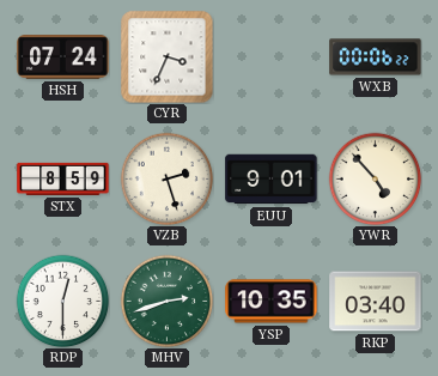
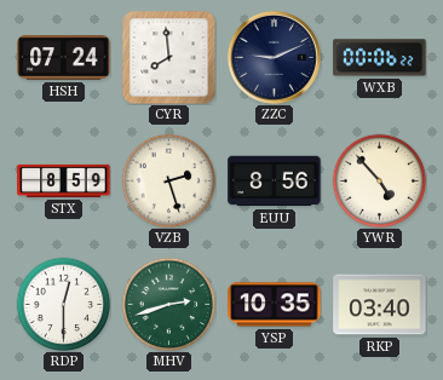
CYR: 3:34 -> 7:59
ZZC: none -> 9:11
EUU: 9:01 -> 8:56
